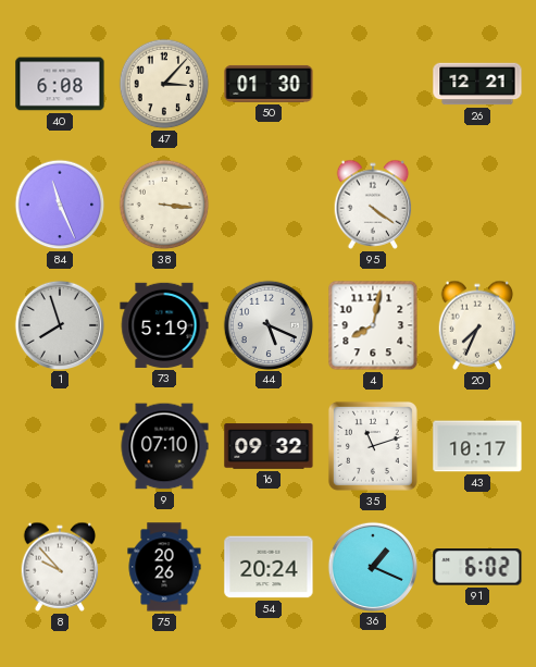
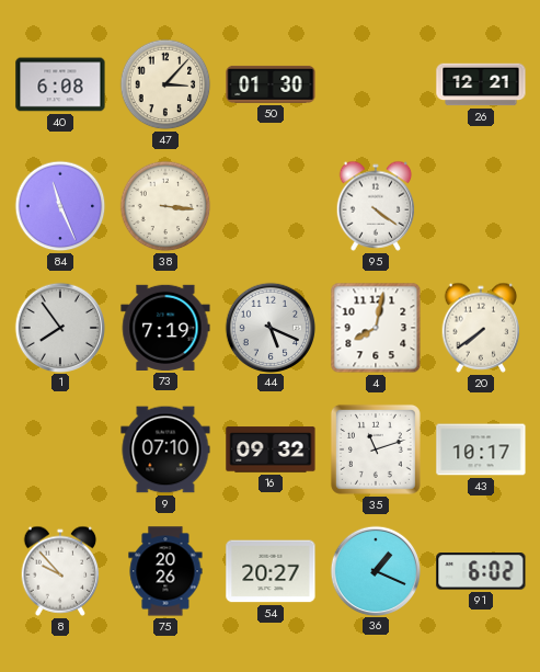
1: 7:57 -> 7:54
73: 5:19 -> 7:19
20: 7:34 -> 7:39
54: 20:24 -> 20:27
